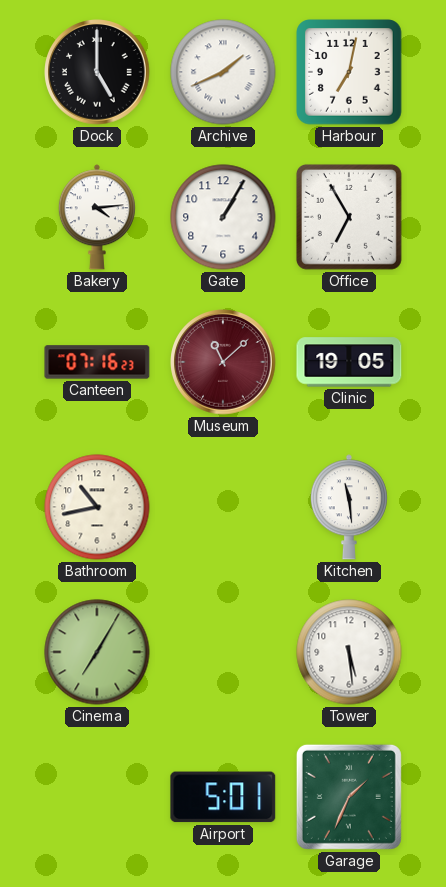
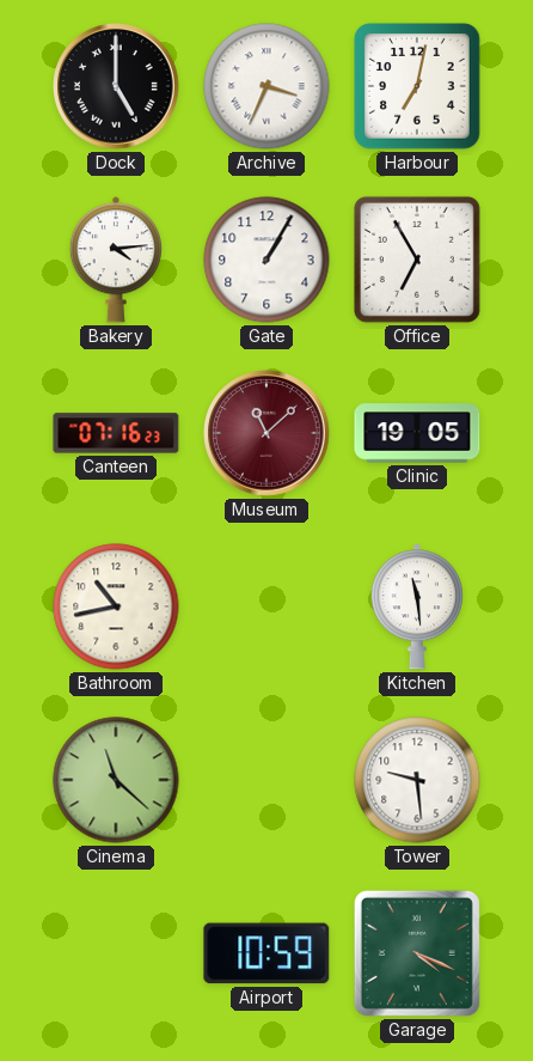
Archive: 1:41 -> 3:34
Cinema: 7:05 -> 11:22
Tower: 5:29 -> 9:29
Airport: 5:01 -> 10:59
Garage: 1:34 -> 4:19
